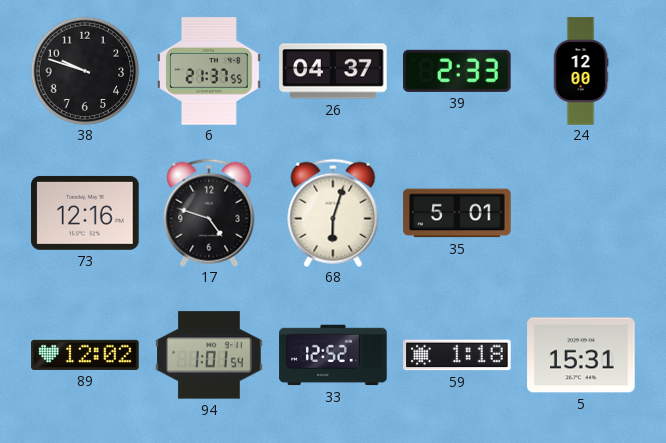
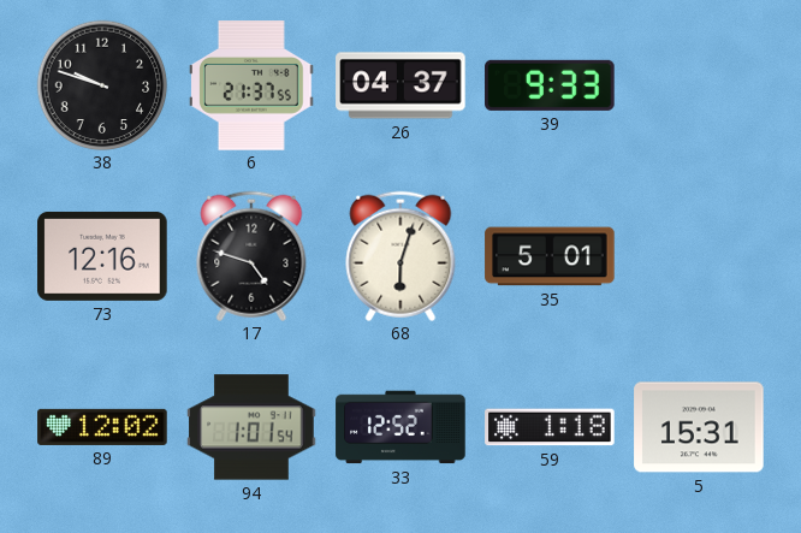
39: 2:33 -> 9:33
24: 12:00 -> none
